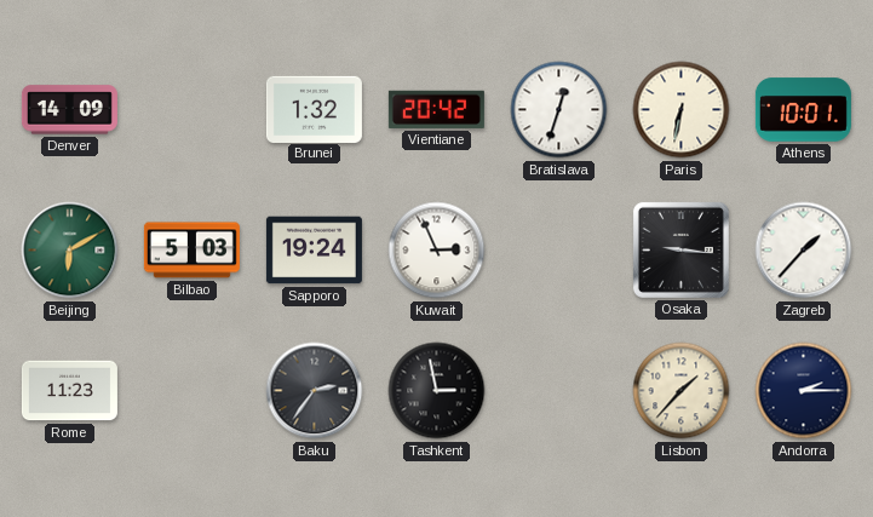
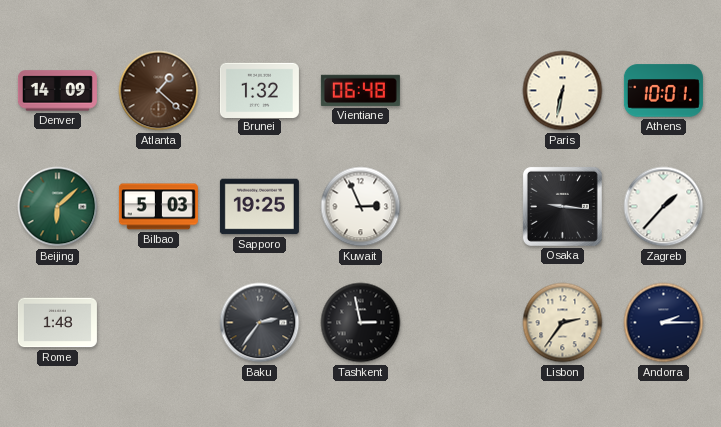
Atlanta: none -> 1:22
Vientiane: 20:42 -> 06:48
Bratislava: 12:33 -> none
Beijing: 6:10 -> 6:08
Sapporo: 19:24 -> 19:25
Rome: 11:23 -> 1:48
Lisbon: 1:37 -> 2:36
